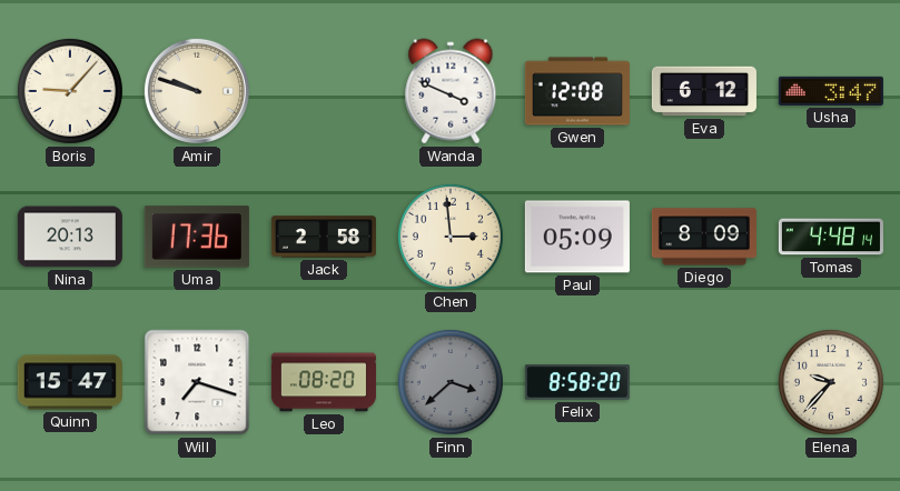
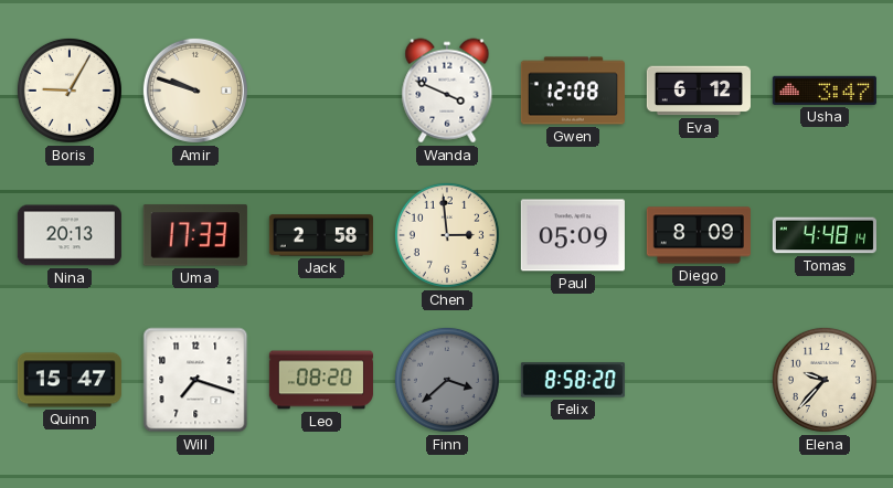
Boris: 9:07 -> 9:05
Uma: 17:36 -> 17:33
